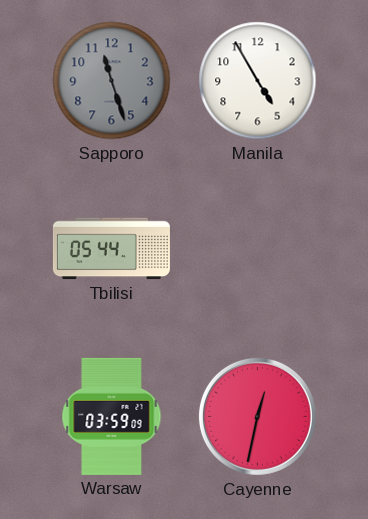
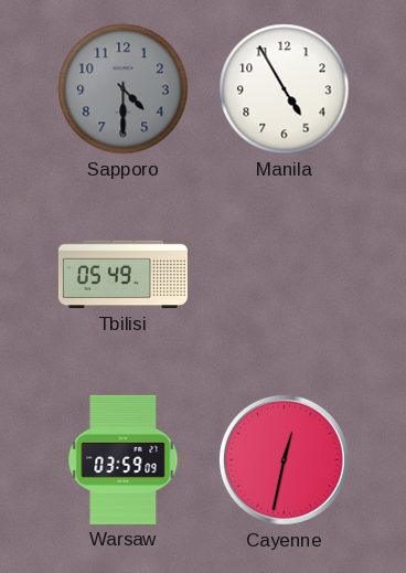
Sapporo: 11:27 -> 4:30
Tbilisi: 05:44 -> 05:49
